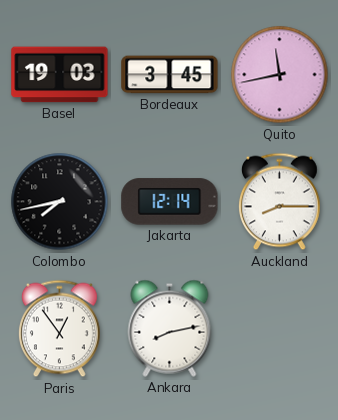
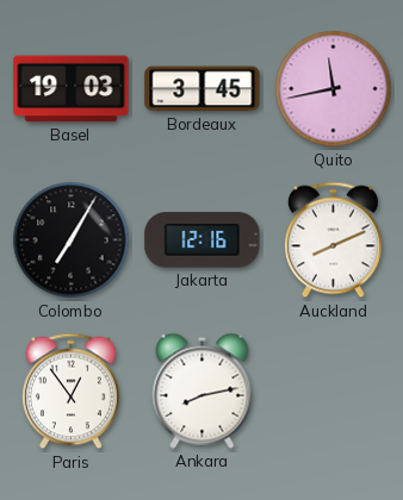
Colombo: 7:43 -> 7:05
Jakarta: 12:14 -> 12:16
Auckland: 8:15 -> 8:11
